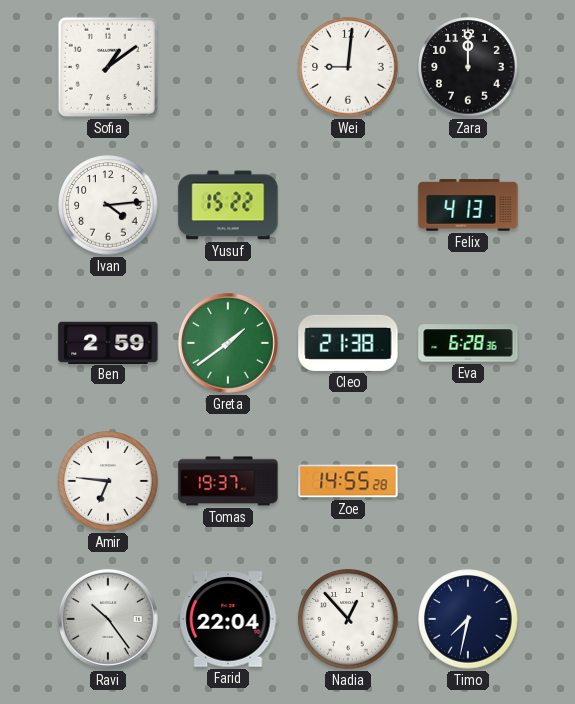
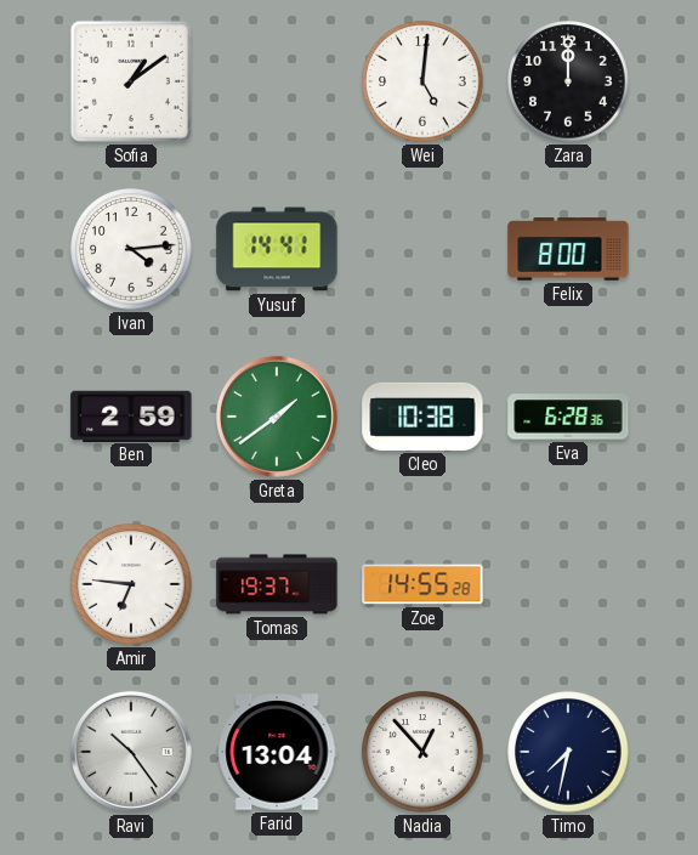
Wei: 9:01 -> 5:01
Yusuf: 15:22 -> 14:41
Felix: 4:13 -> 8:00
Cleo: 21:38 -> 10:38
Farid: 22:04 -> 13:04
